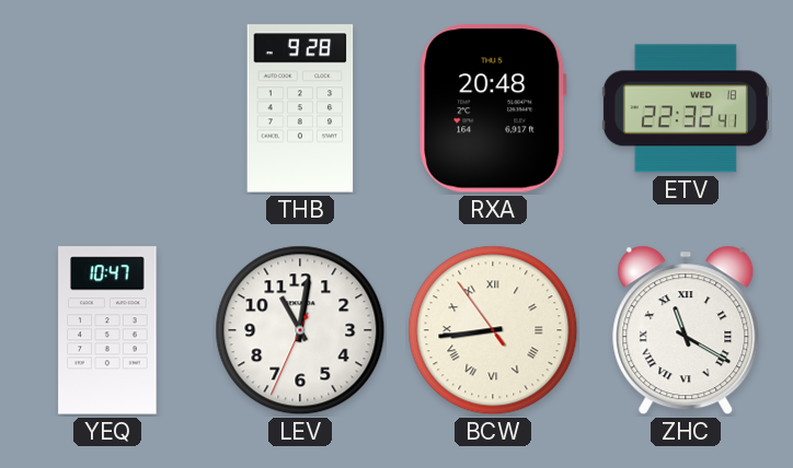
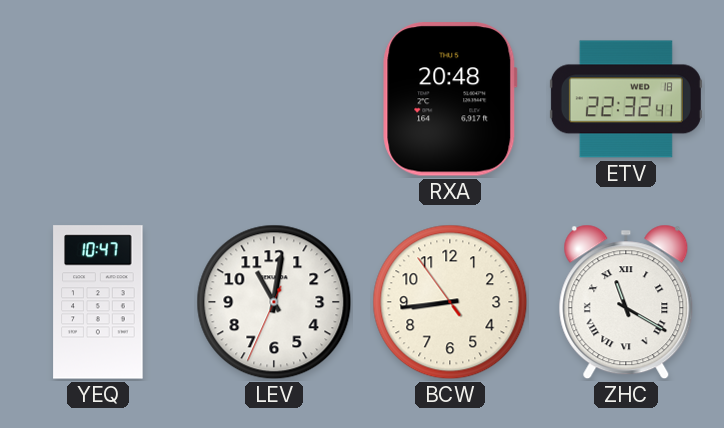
THB: 9:28 -> none
BCW numerals: Roman -> Arabic
